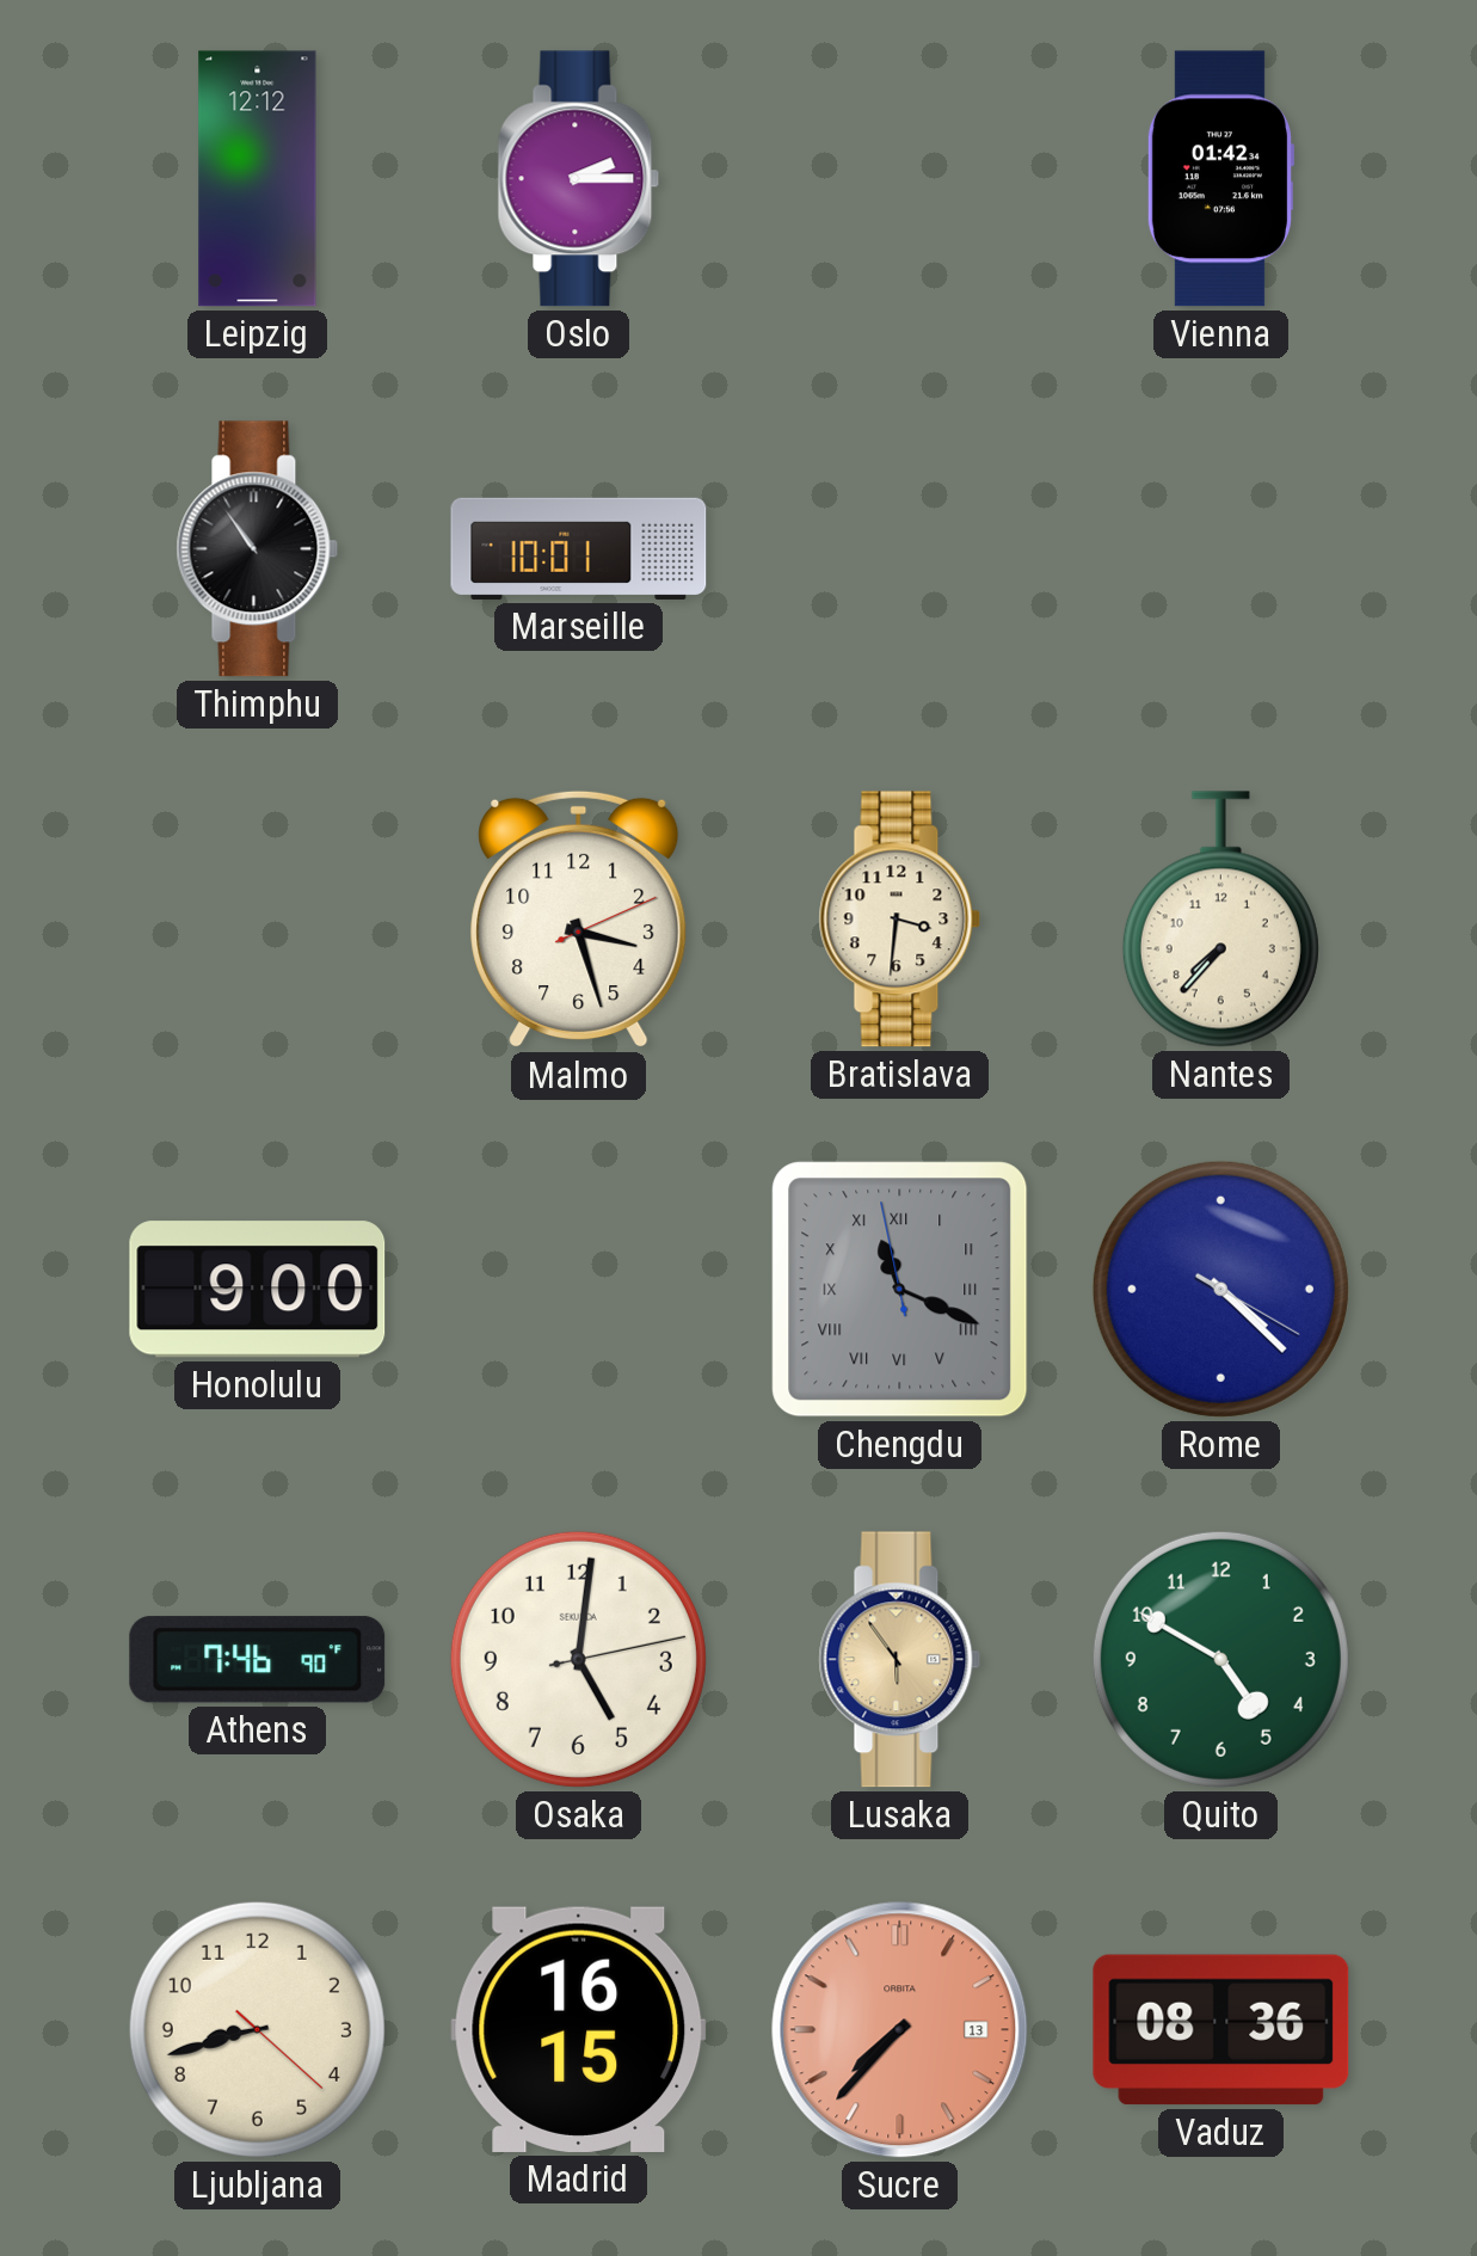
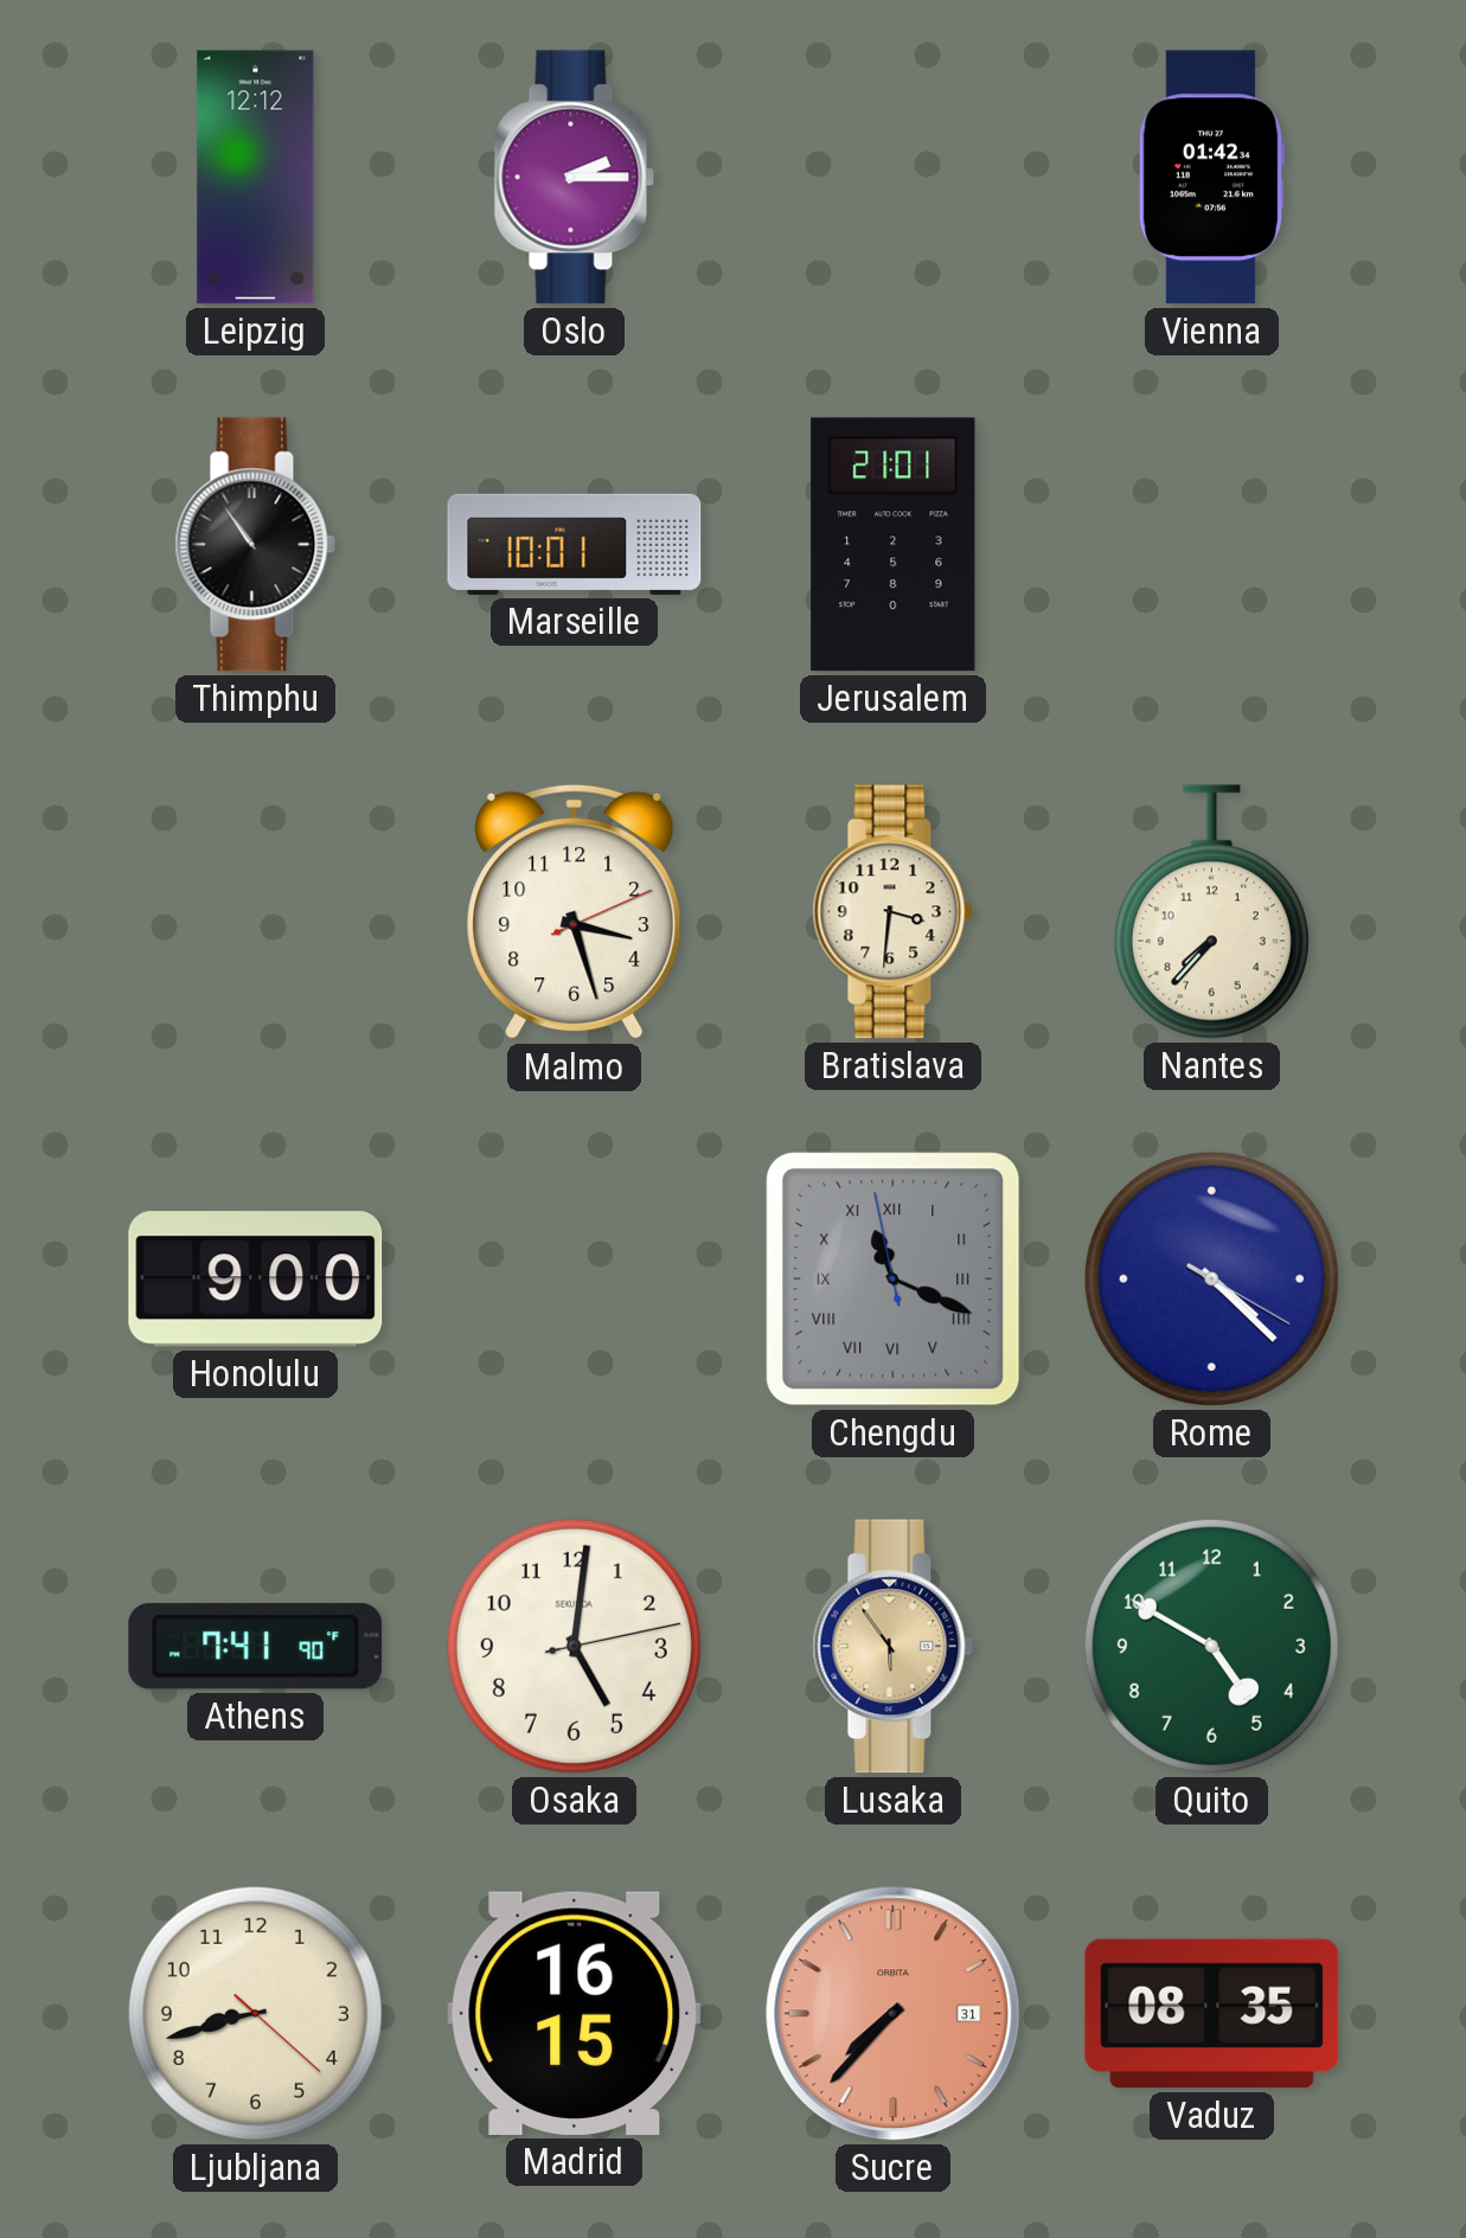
Jerusalem: none -> 21:01
Athens: 7:46 -> 7:41
Sucre date: 13 -> 31
Vaduz: 08:36 -> 08:35
